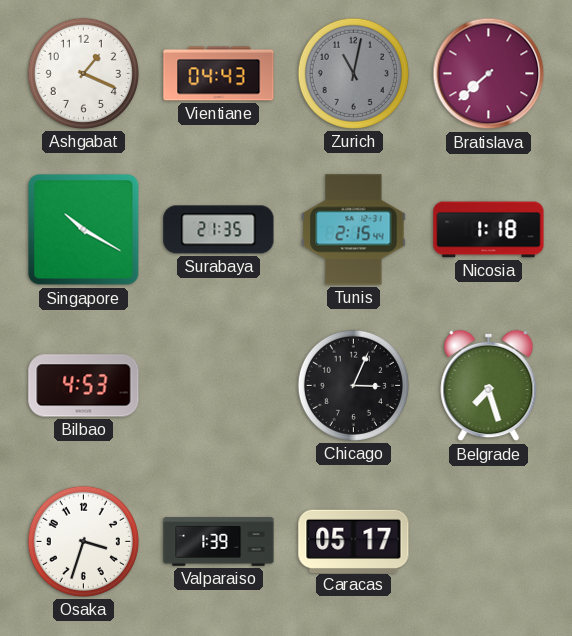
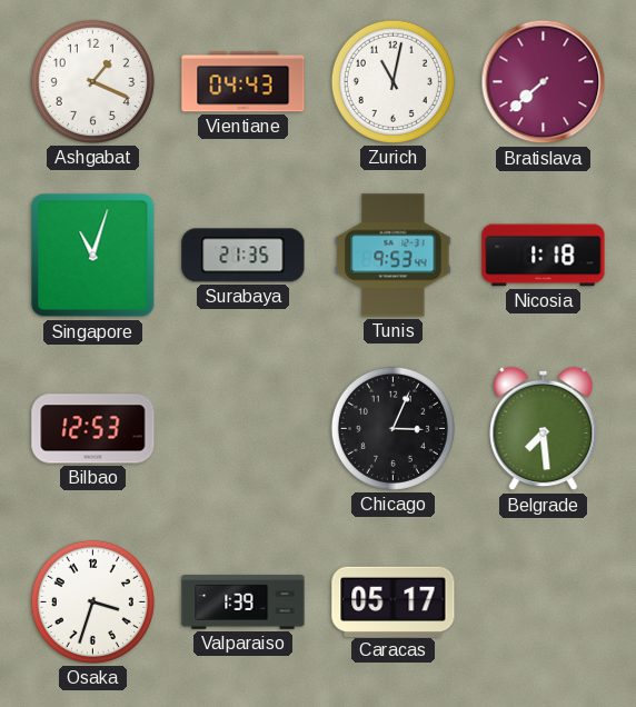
Zurich dial: grey -> white
Singapore: 10:20 -> 11:03
Tunis: 2:15 -> 9:53
Bilbao: 4:53 -> 12:53
Belgrade: 7:27 -> 7:29
